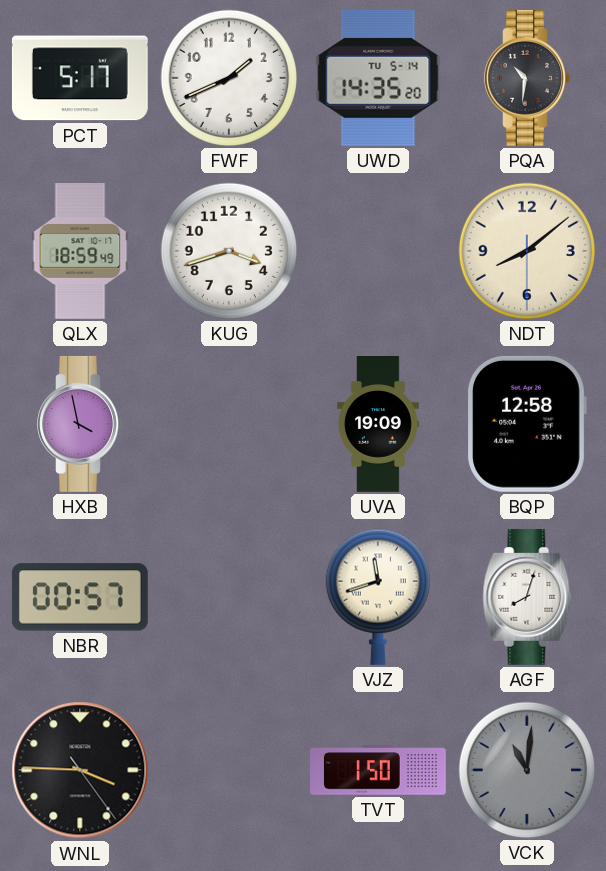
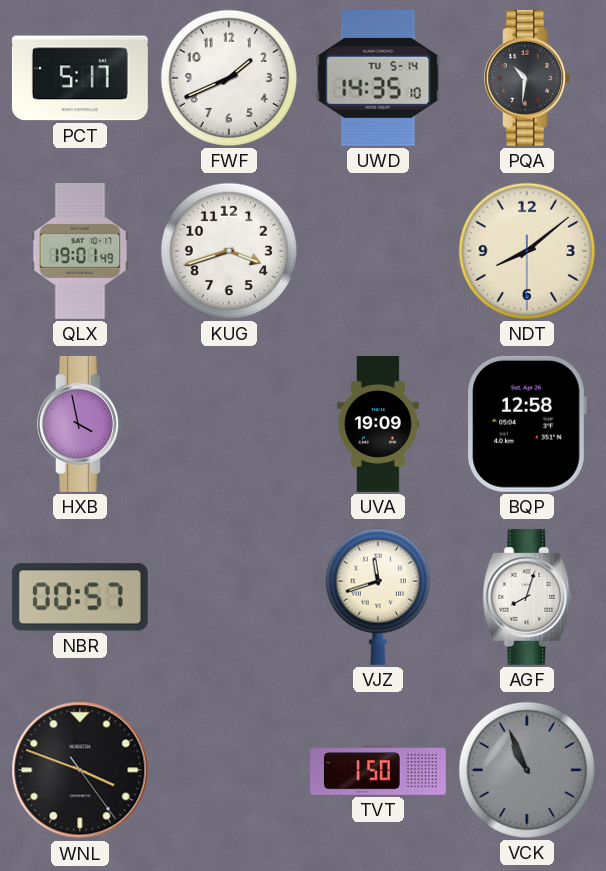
UWD: 14:35:20 -> 14:35:10
QLX: 18:59 -> 19:01
WNL: 3:45 -> 3:48
VCK: 11:01 -> 10:56
